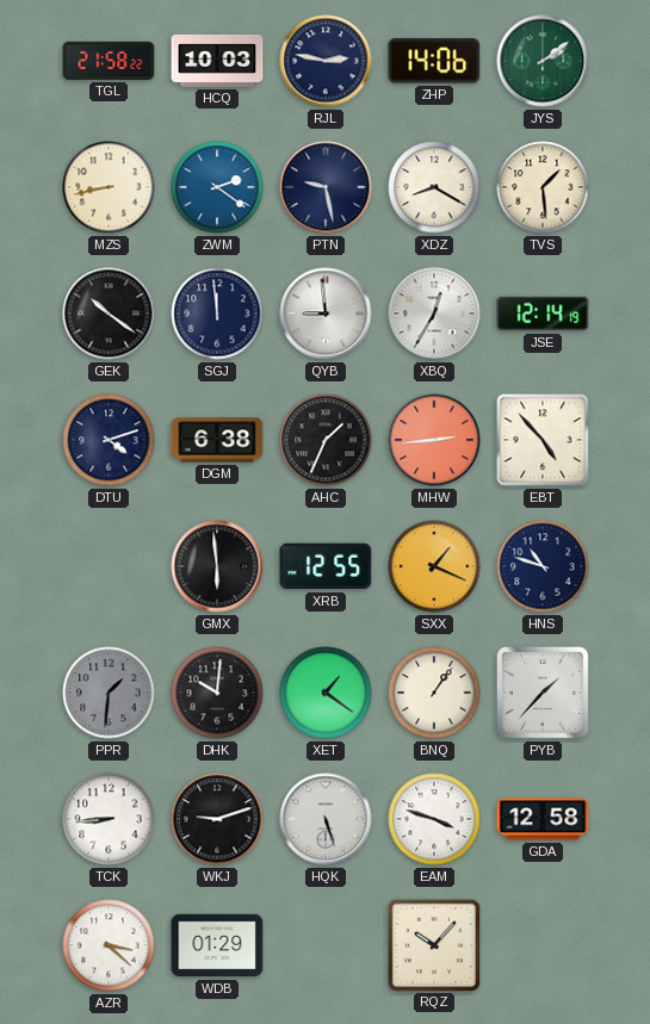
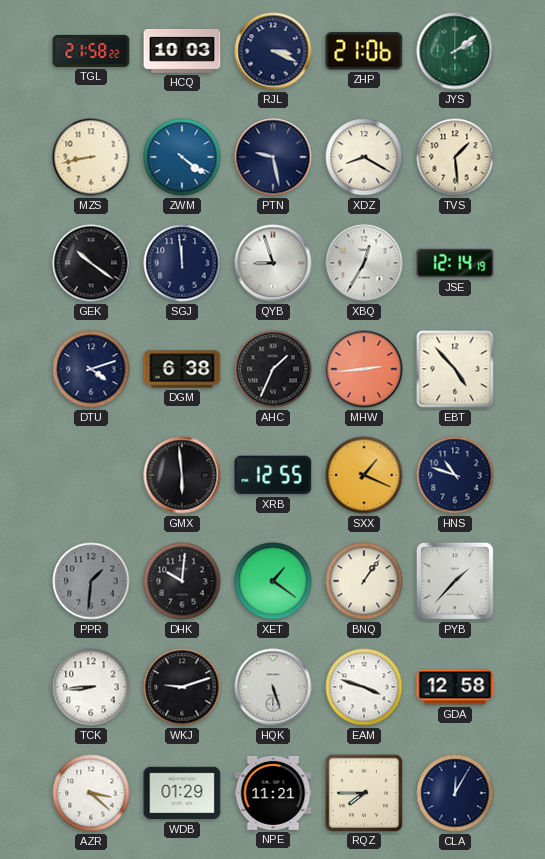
RJL: 2:47 -> 3:19
ZHP: 14:06 -> 21:06
ZWM: 2:21 -> 4:21
QYB: 8:59 -> 8:57
NPE: none -> 11:21
RQZ: 10:07 -> 7:45
CLA: none -> 12:05
